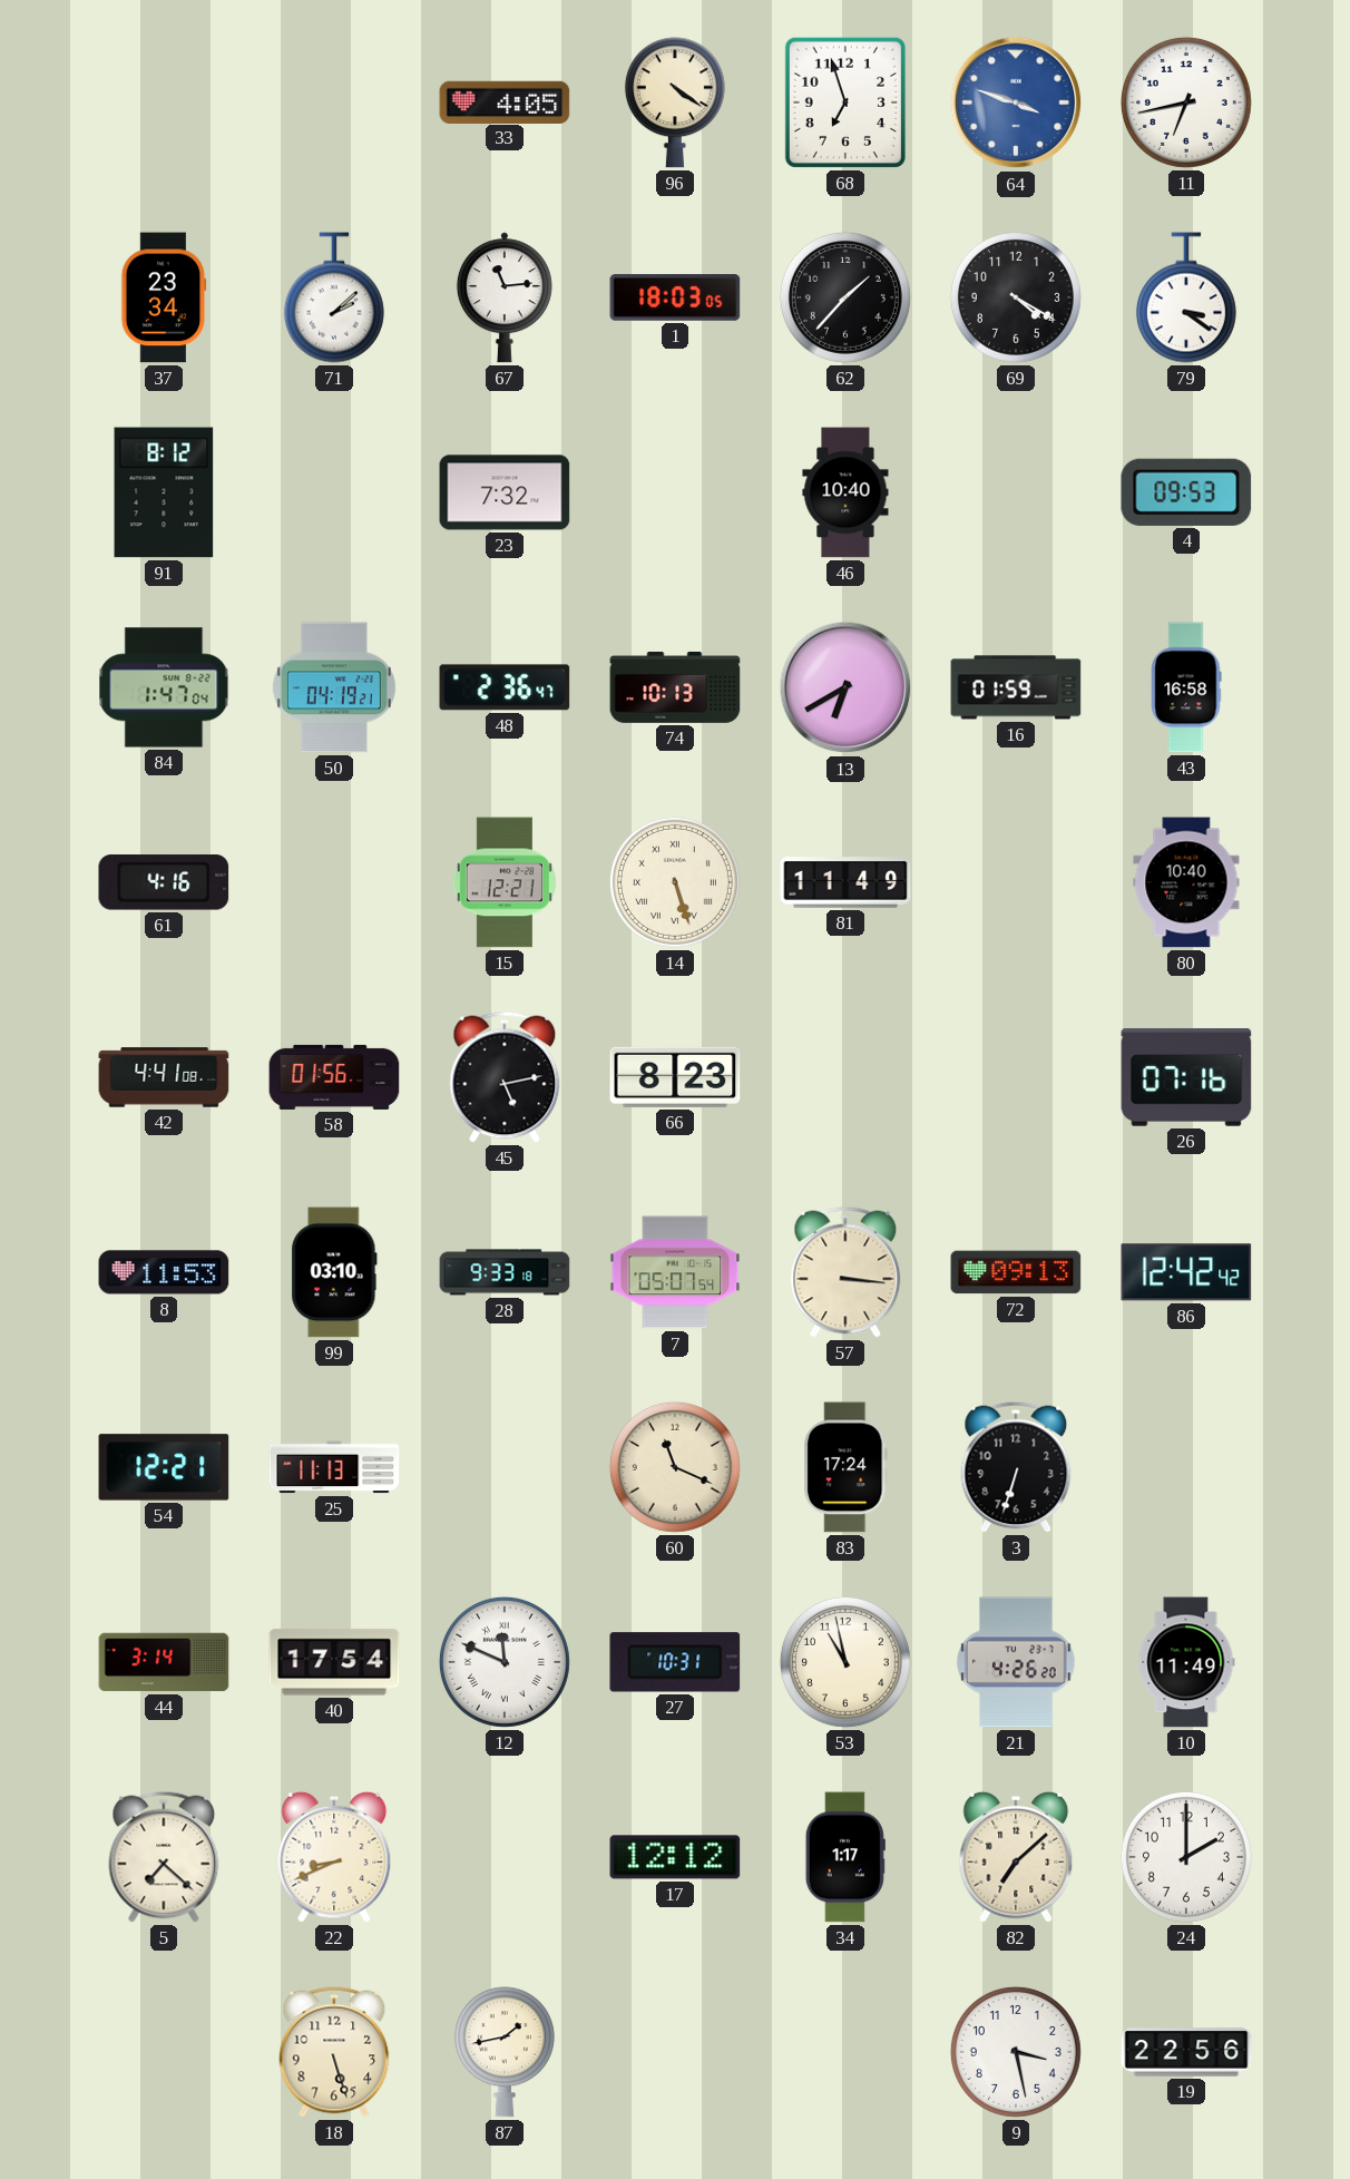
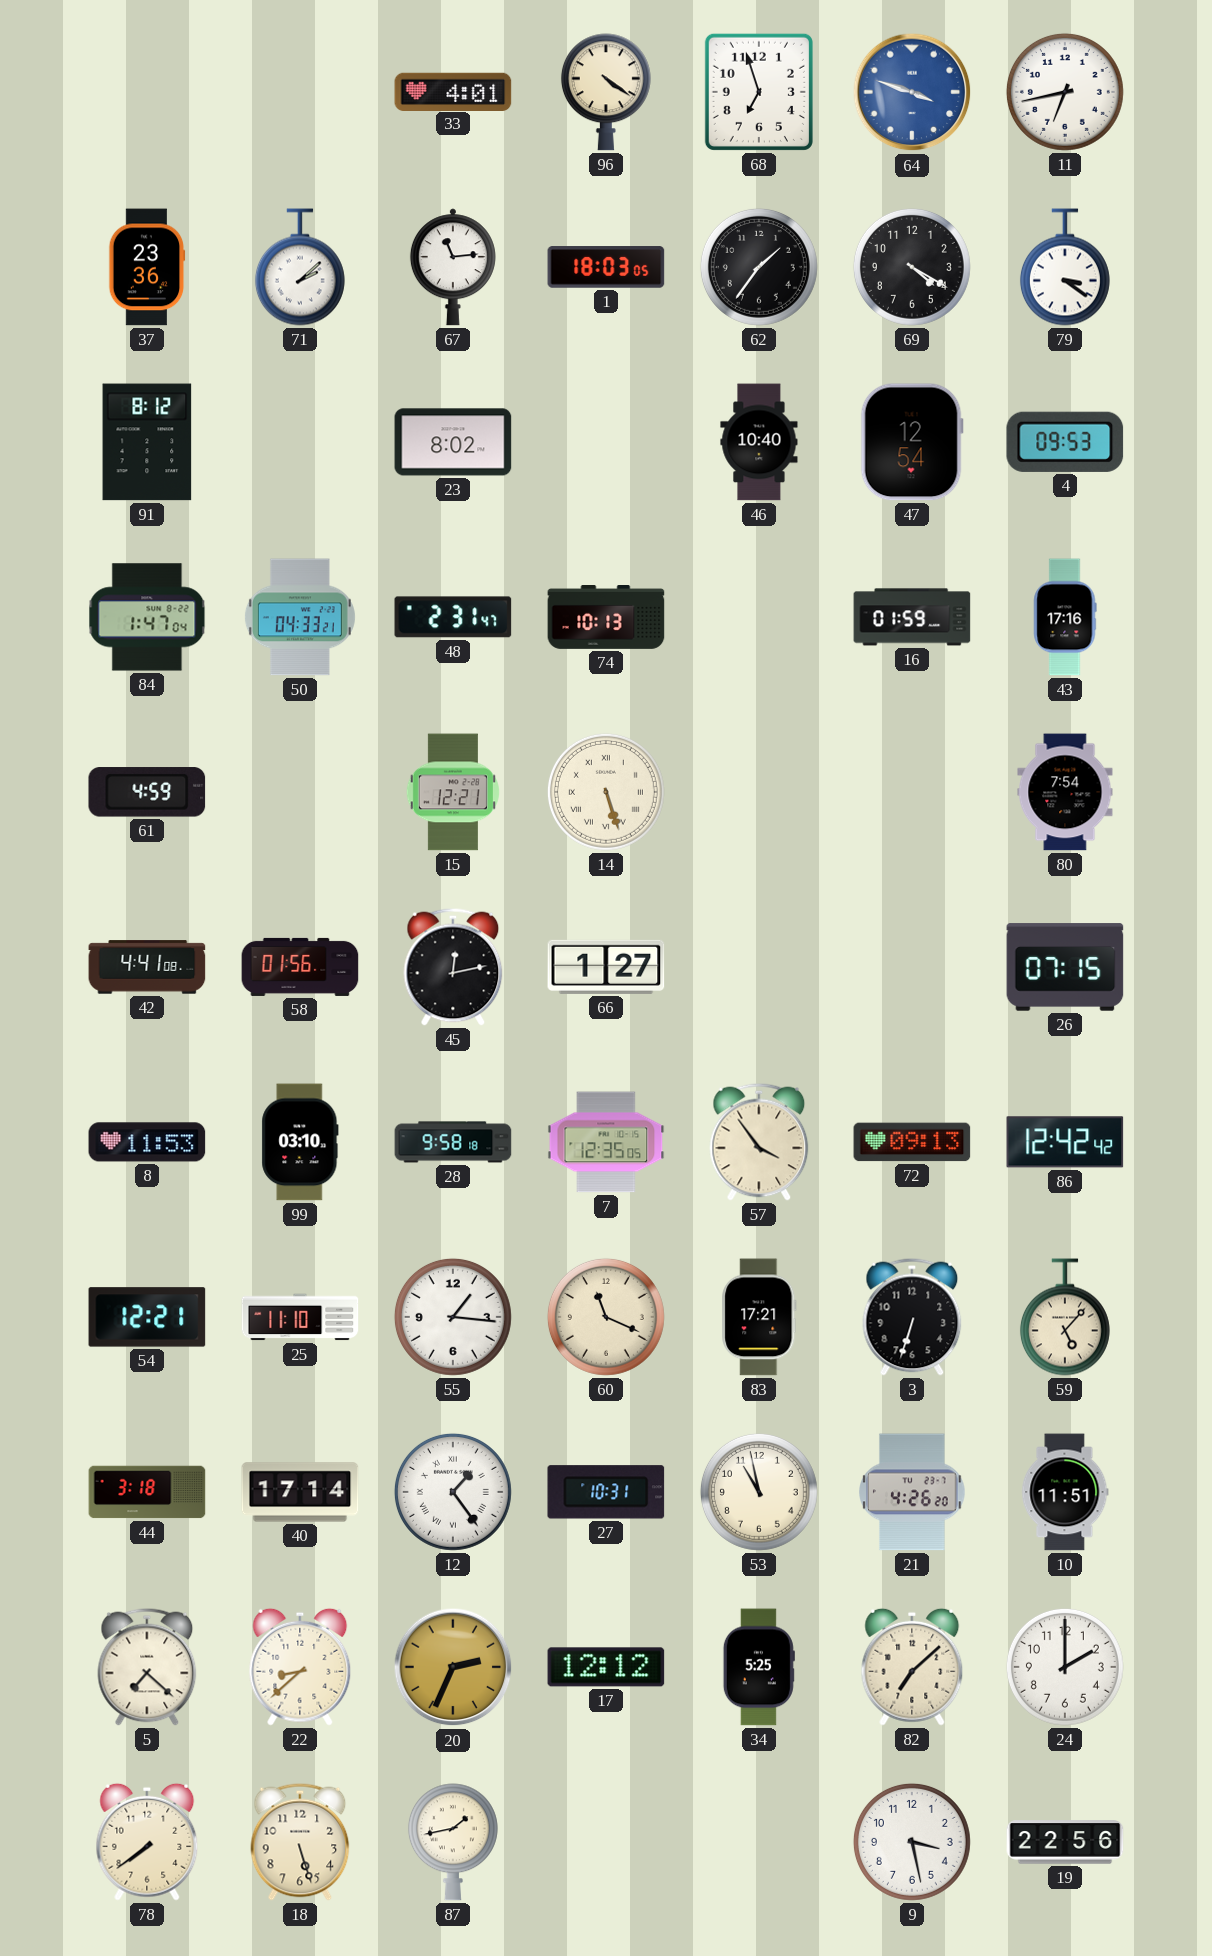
33: 4:05 -> 4:01
37: 23:34 -> 23:36
62: 1:37 -> 1:36
23: 7:32 -> 8:02
47: none -> 12:54
50: 04:19 -> 04:33
48: 2:36 -> 2:31
13: 6:40 -> none
43: 16:58 -> 17:16
61: 4:16 -> 4:59
81: 11:49 -> none
80: 10:40 -> 7:54
45: 5:13 -> 12:13
66: 8:23 -> 1:27
26: 07:16 -> 07:15
28: 9:33 -> 9:58
7: 05:07 -> 12:35
57: 3:16 -> 3:54
25: 11:13 -> 11:10
55: none -> 1:16
83: 17:24 -> 17:21
59: none -> 5:07
44: 3:14 -> 3:18
40: 17:54 -> 17:14
12: 11:49 -> 1:24
10: 11:49 -> 11:51
22: 8:41 -> 8:38
20: none -> 2:34
34: 1:17 -> 5:25
78: none -> 7:39
